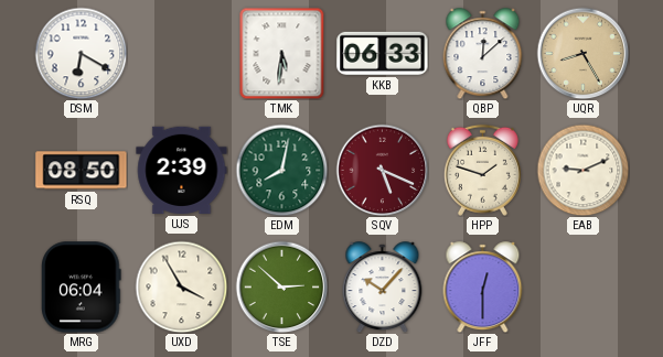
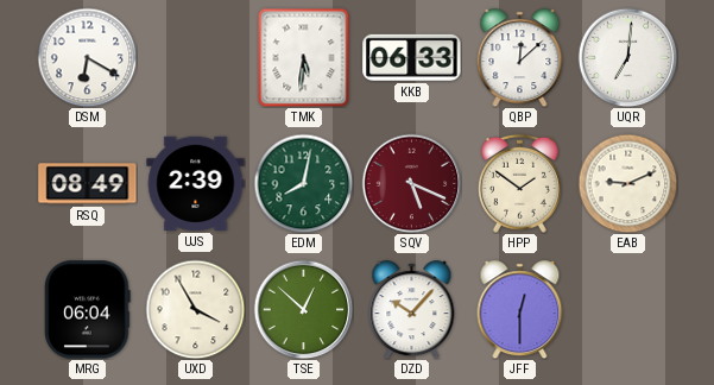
UQR: 8:25 -> 7:01
UQR dial: champagne -> white
RSQ: 08:50 -> 08:49
HPP: 1:48 -> 1:51
TSE: 2:52 -> 12:52
